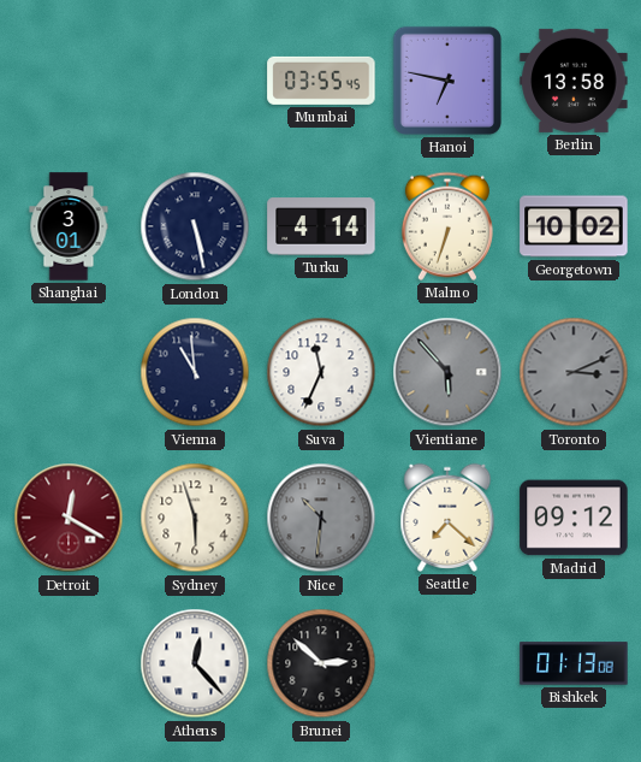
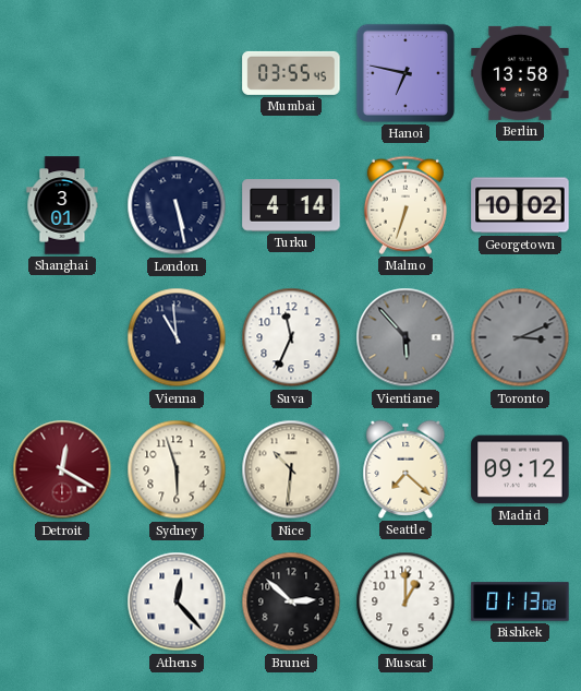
Nice dial: grey -> cream
Muscat: none -> 1:00
